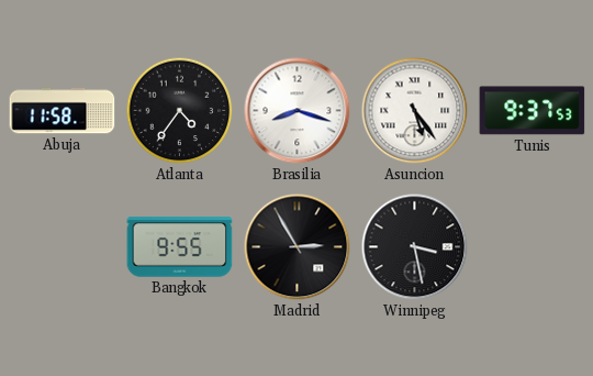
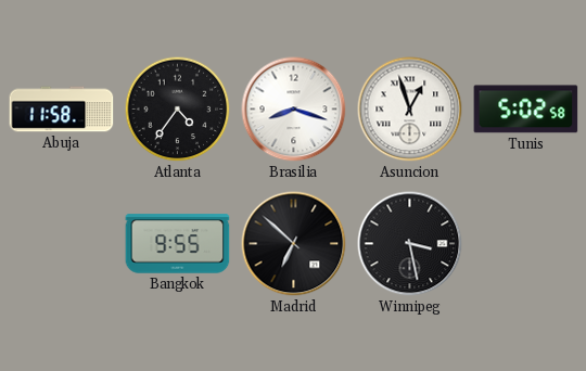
Asuncion: 5:24 -> 12:57
Tunis: 9:37 -> 5:02
Madrid: 2:55 -> 6:52
